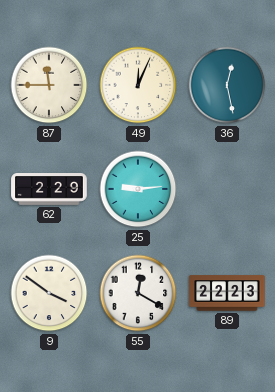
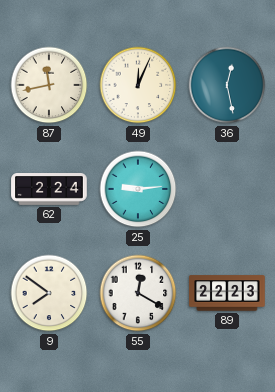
87: 11:45 -> 11:43
62: 2:29 -> 2:24
9: 3:51 -> 7:51
